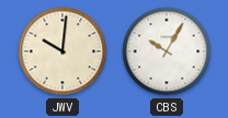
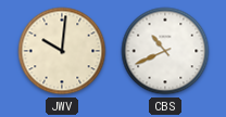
CBS: 10:05 -> 10:41
